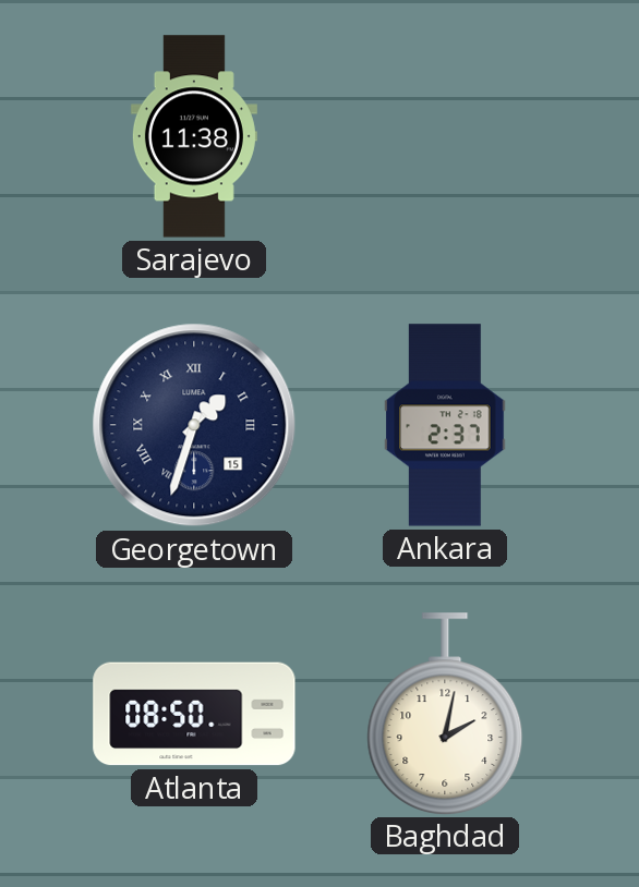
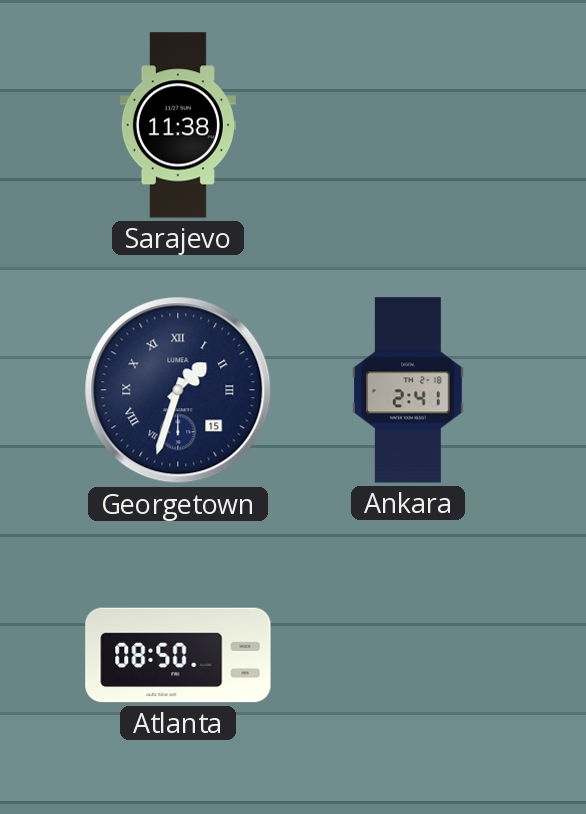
Ankara: 2:37 -> 2:41
Baghdad: 2:02 -> none
